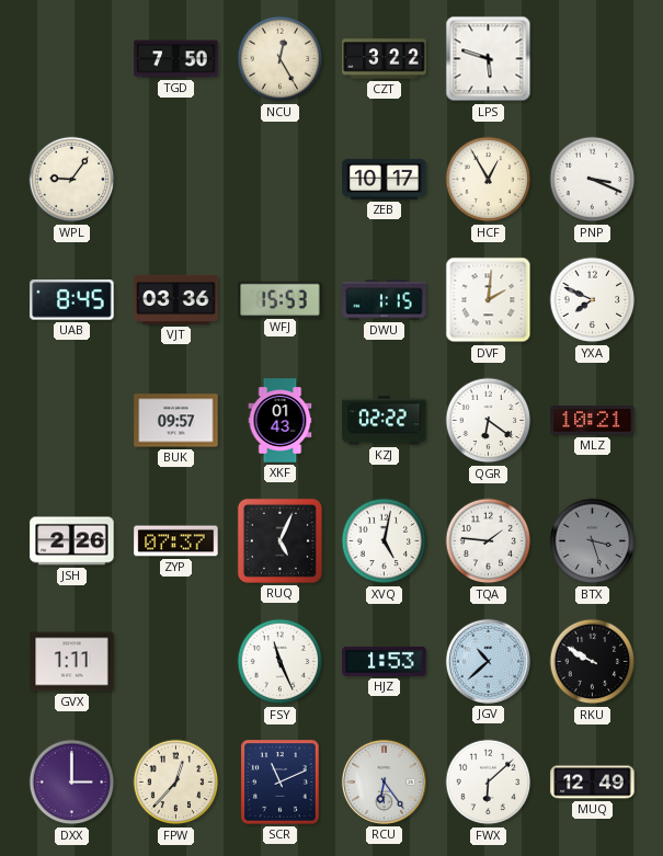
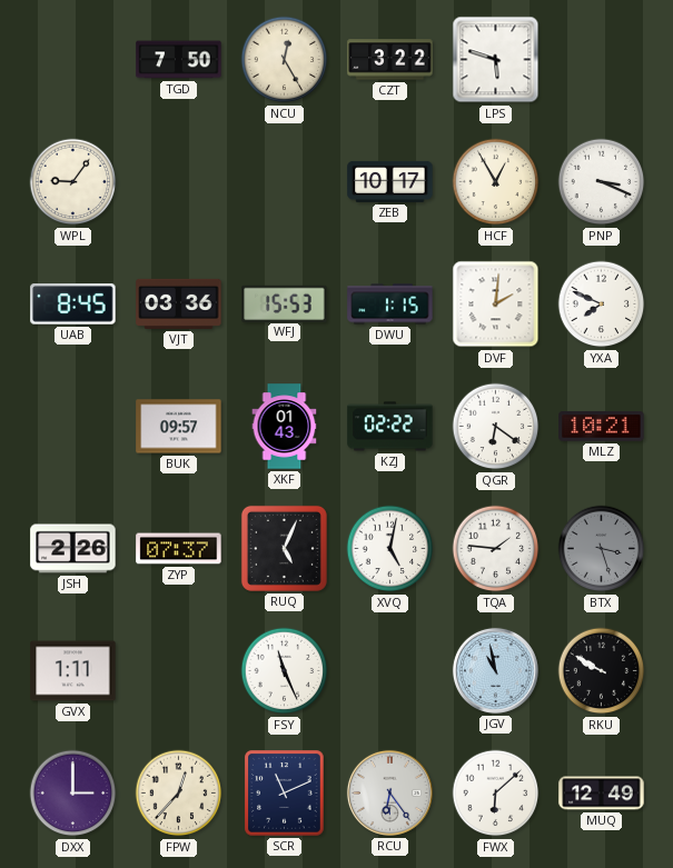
HJZ: 1:53 -> none
JGV: 10:38 -> 10:58
